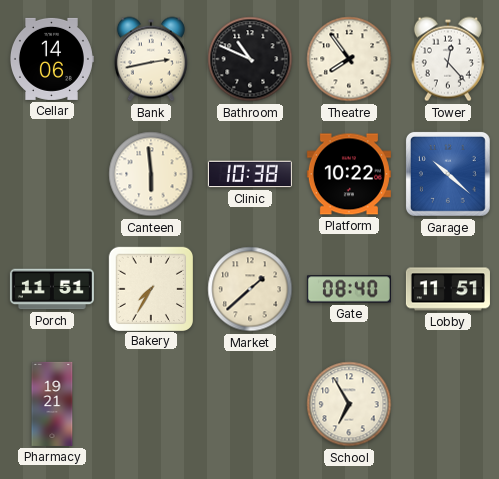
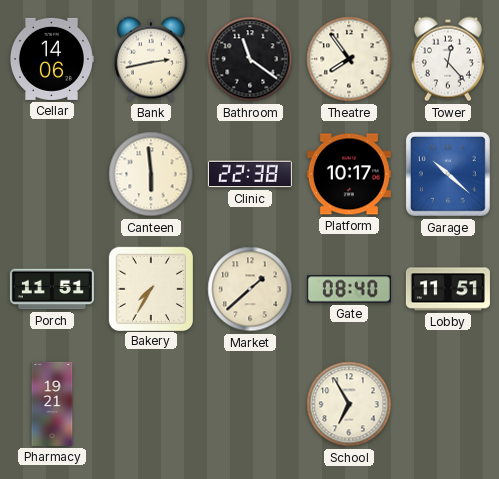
Bathroom: 10:49 -> 11:21
Clinic: 10:38 -> 22:38
Platform: 10:22 -> 10:17
